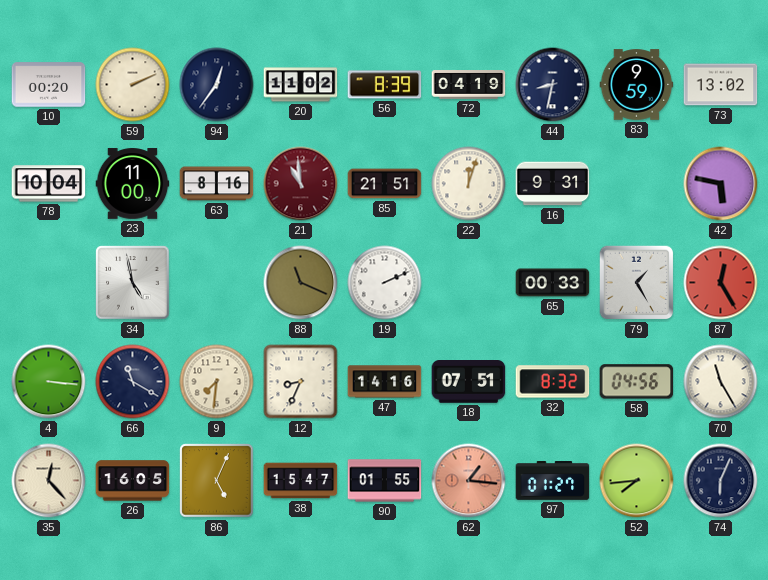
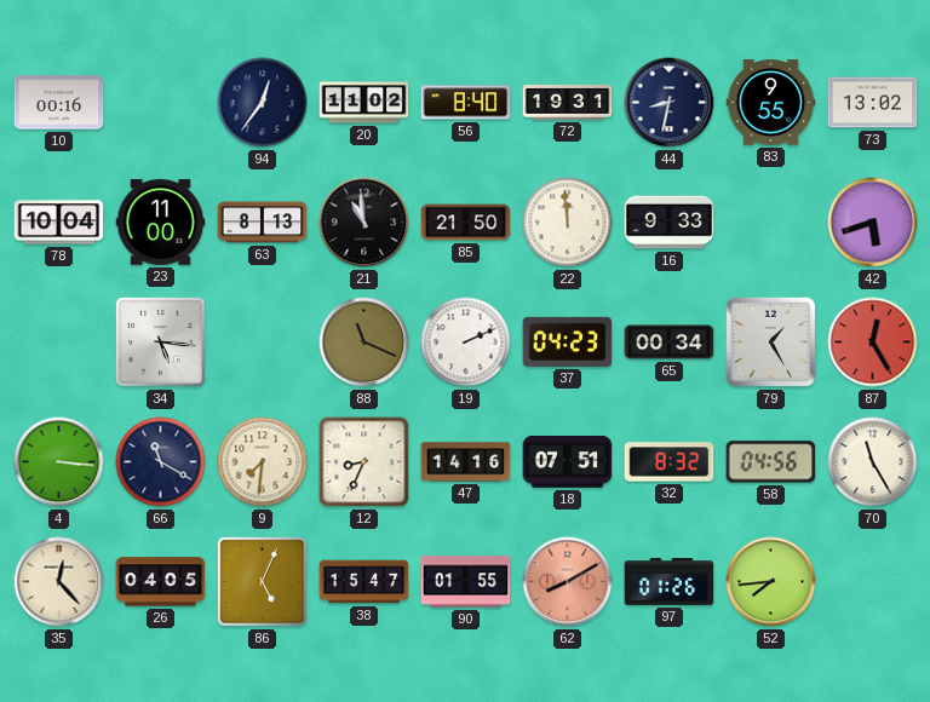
10: 00:20 -> 00:16
59: 2:11 -> none
56: 8:39 -> 8:40
72: 04:19 -> 19:31
83: 9:59 -> 9:55
63: 8:16 -> 8:13
21 dial: burgundy -> black
85: 21:51 -> 21:50
22: 12:03 -> 11:59
16: 9:31 -> 9:33
42: 5:47 -> 5:42
34: 4:58 -> 5:16
37: none -> 04:23
65: 00:33 -> 00:34
26: 16:05 -> 04:05
62: 1:16 -> 8:10
97: 01:27 -> 01:26
74: 6:04 -> none
